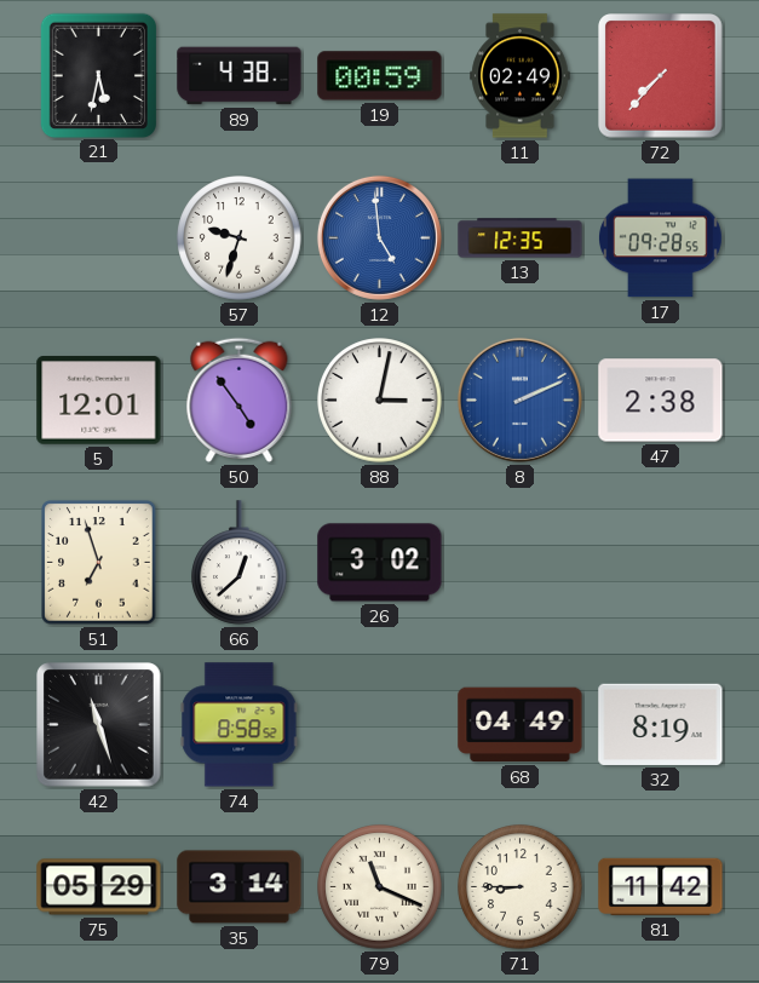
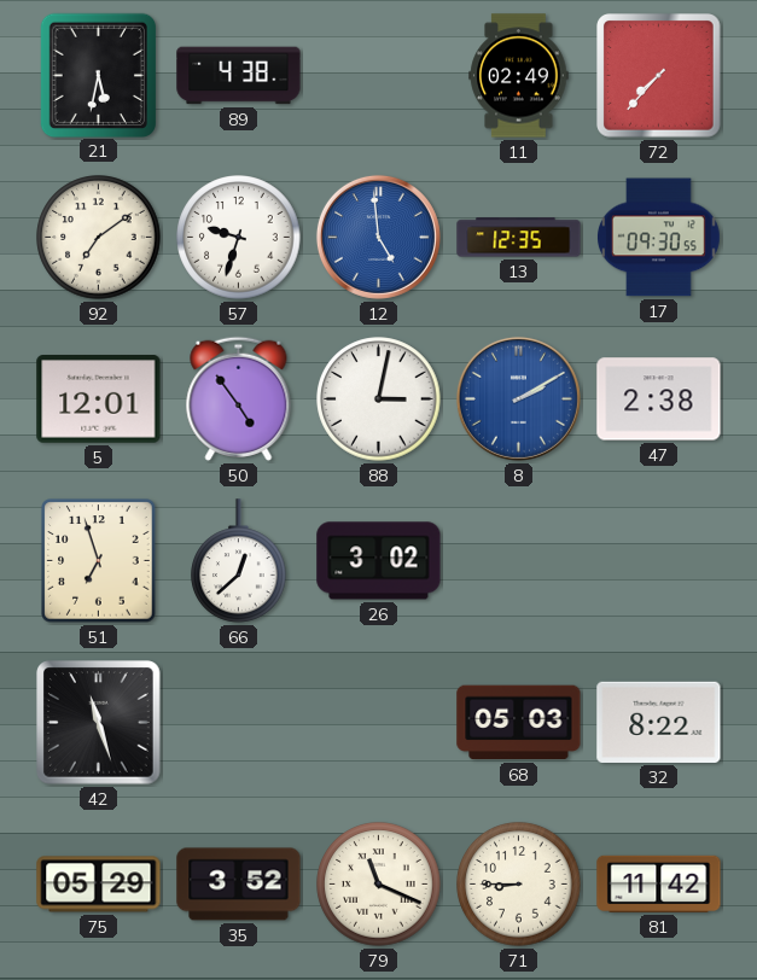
19: 00:59 -> none
92: none -> 7:09
17: 09:28 -> 09:30
8: 2:11 -> 2:10
74: 8:58 -> none
68: 04:49 -> 05:03
32: 8:19 -> 8:22
35: 3:14 -> 3:52
